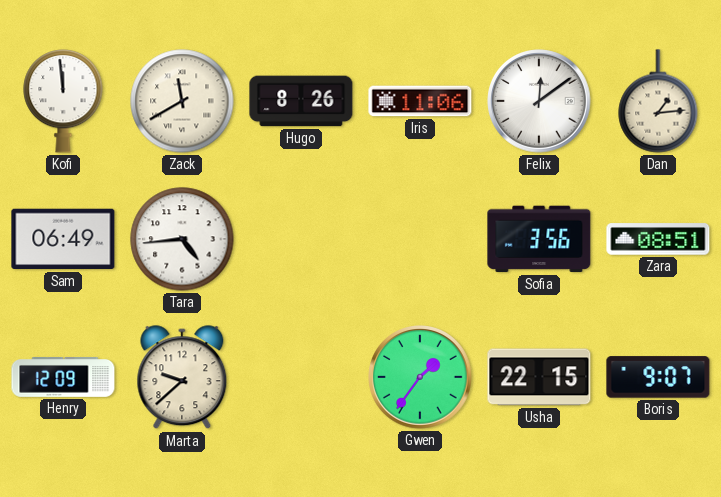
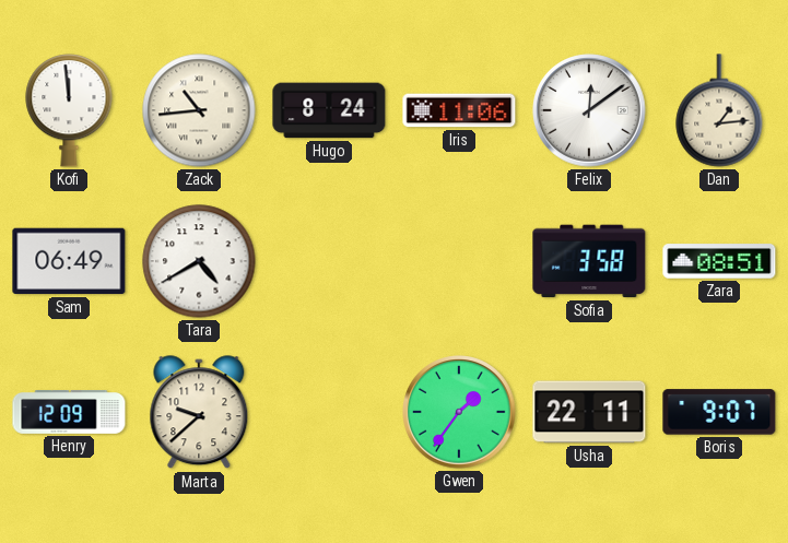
Zack: 11:40 -> 10:44
Hugo: 8:26 -> 8:24
Tara: 4:44 -> 4:40
Sofia: 3:56 -> 3:58
Usha: 22:15 -> 22:11
